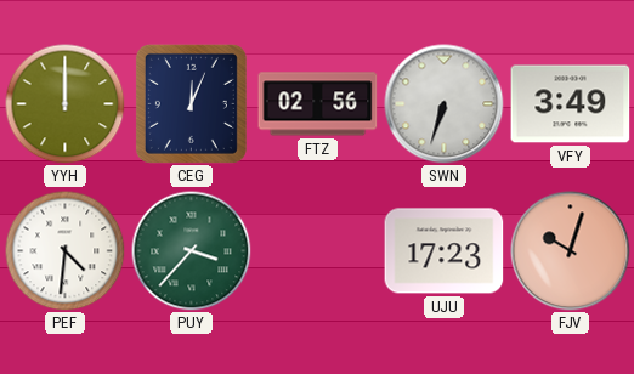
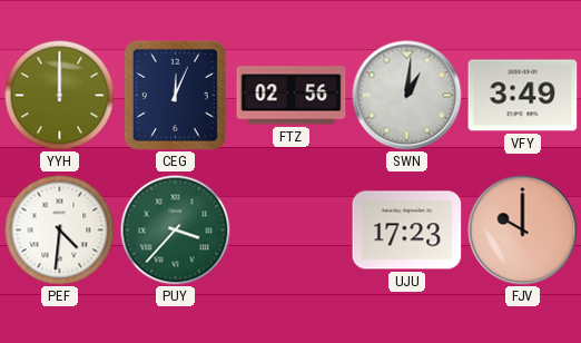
SWN: 6:33 -> 1:01
FJV: 10:03 -> 10:00
